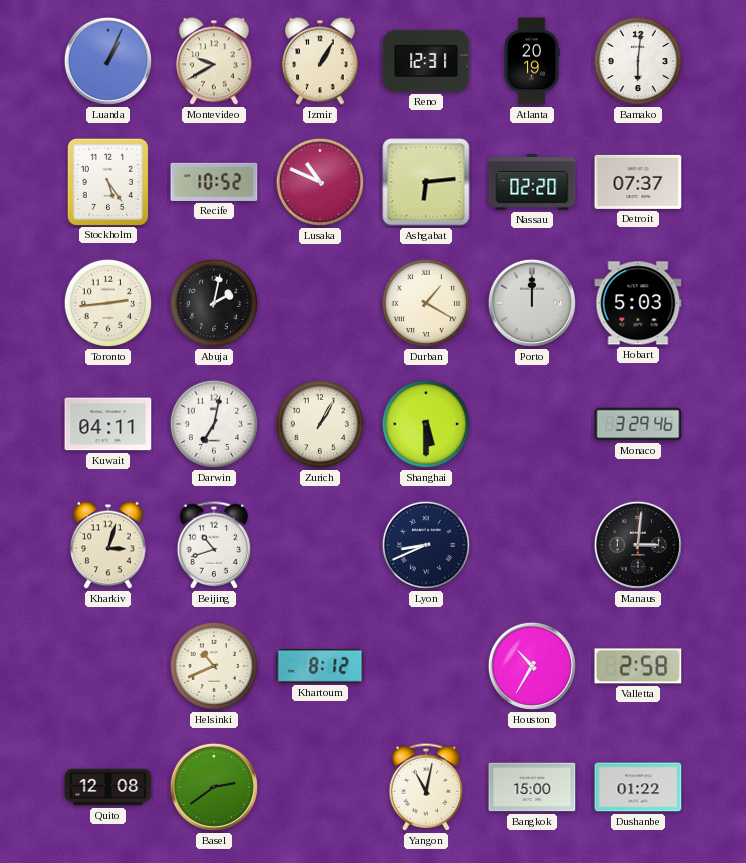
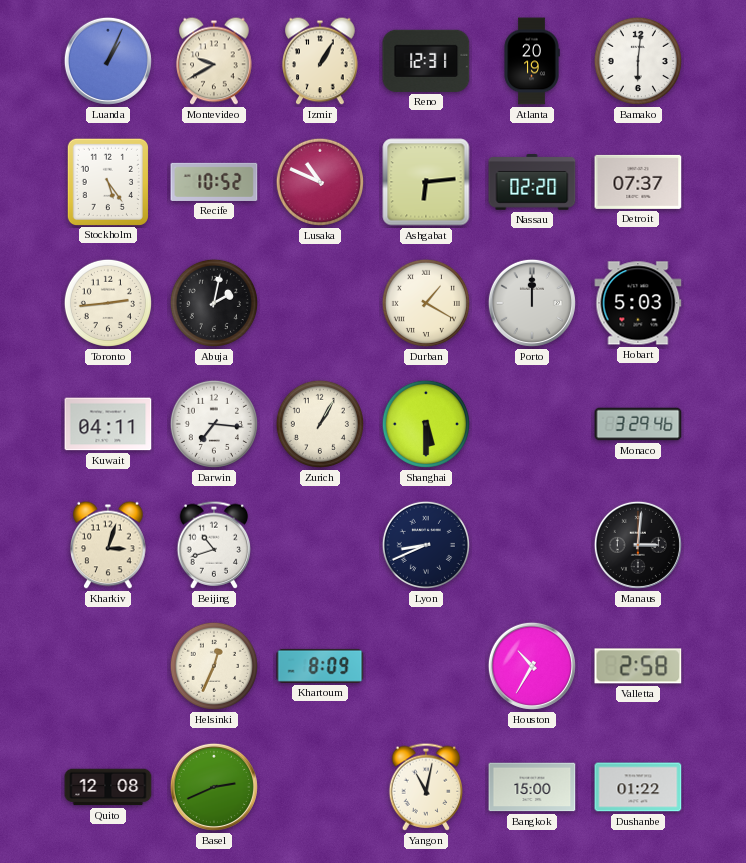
Darwin: 7:02 -> 7:16
Helsinki: 10:41 -> 12:34
Khartoum: 8:12 -> 8:09
Basel: 2:39 -> 2:41
